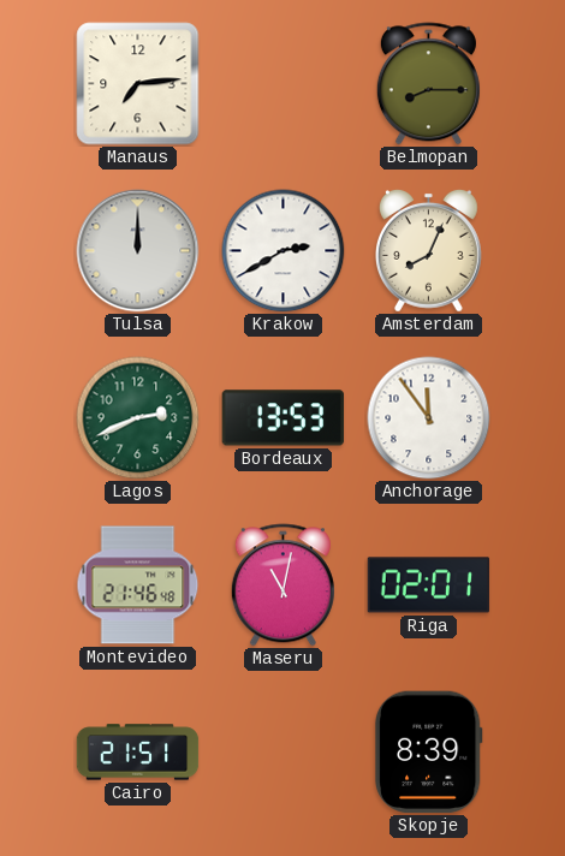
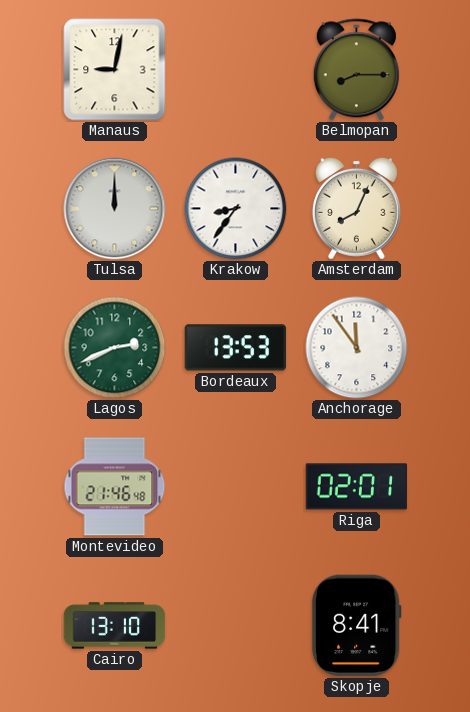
Manaus: 7:14 -> 9:02
Krakow: 2:40 -> 8:36
Maseru: 11:02 -> none
Cairo: 21:51 -> 13:10
Skopje: 8:39 -> 8:41
